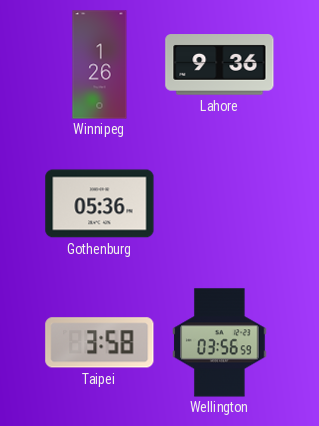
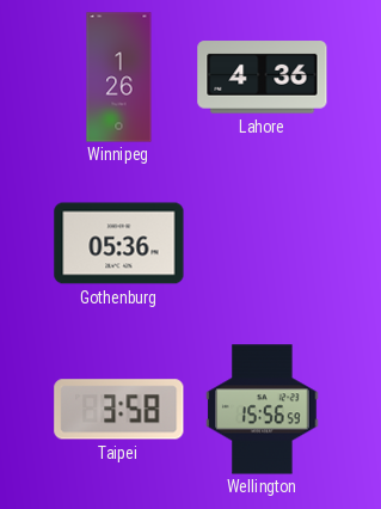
Lahore: 9:36 -> 4:36
Wellington: 03:56 -> 15:56
